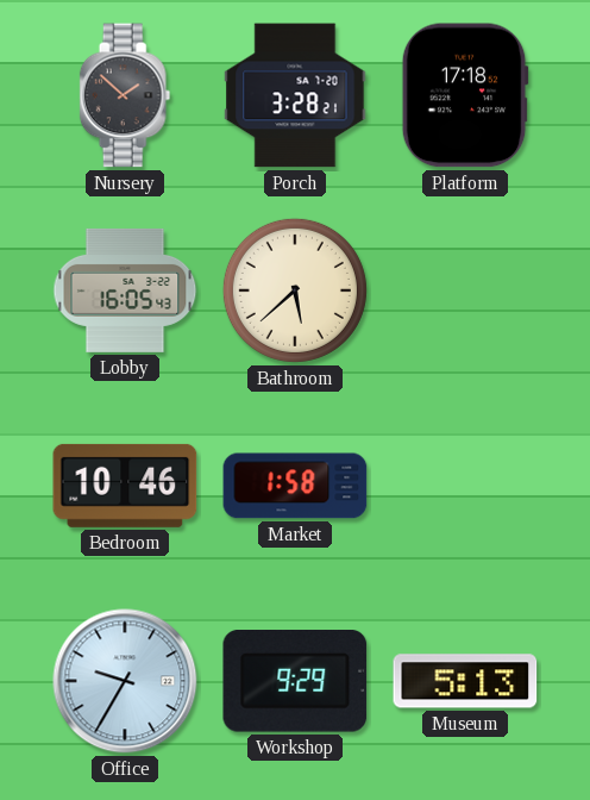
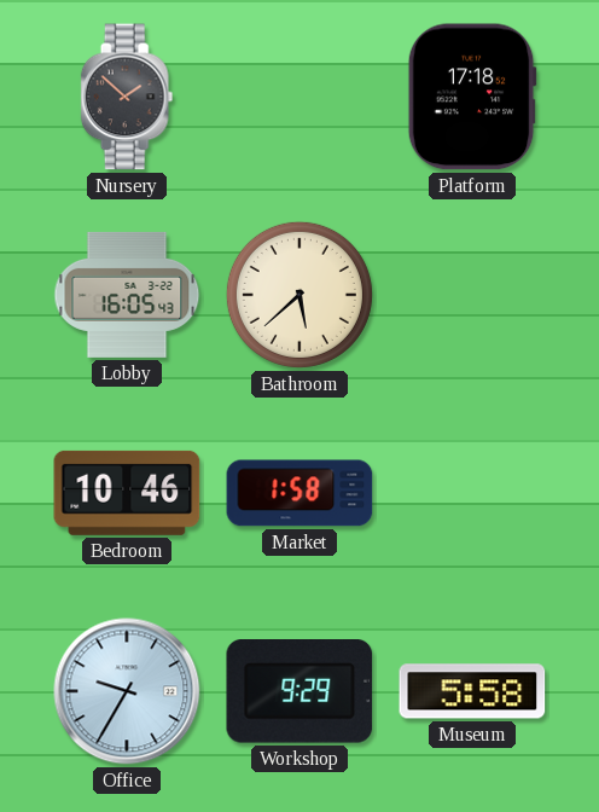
Porch: 3:28 -> none
Museum: 5:13 -> 5:58
